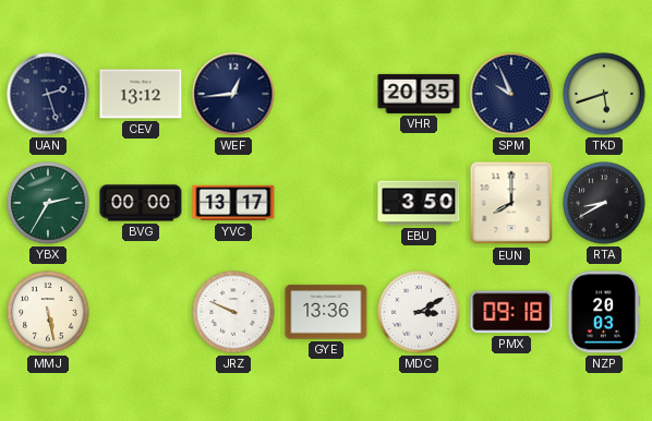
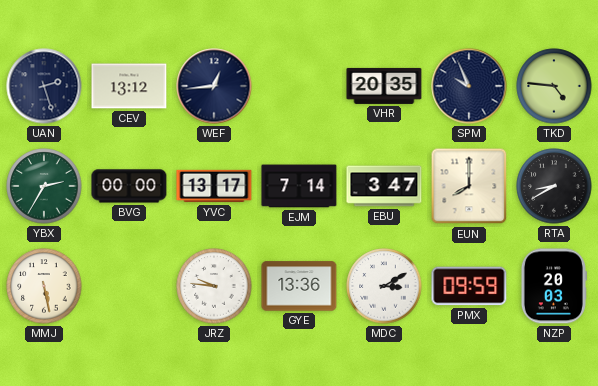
TKD: 5:42 -> 4:46
EJM: none -> 7:14
EBU: 3:50 -> 3:47
JRZ: 9:49 -> 9:46
PMX: 09:18 -> 09:59
